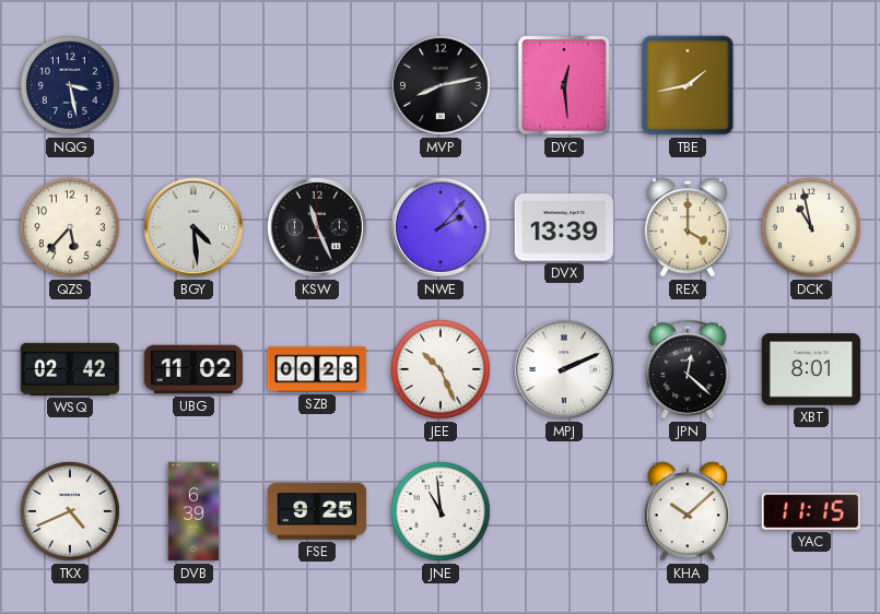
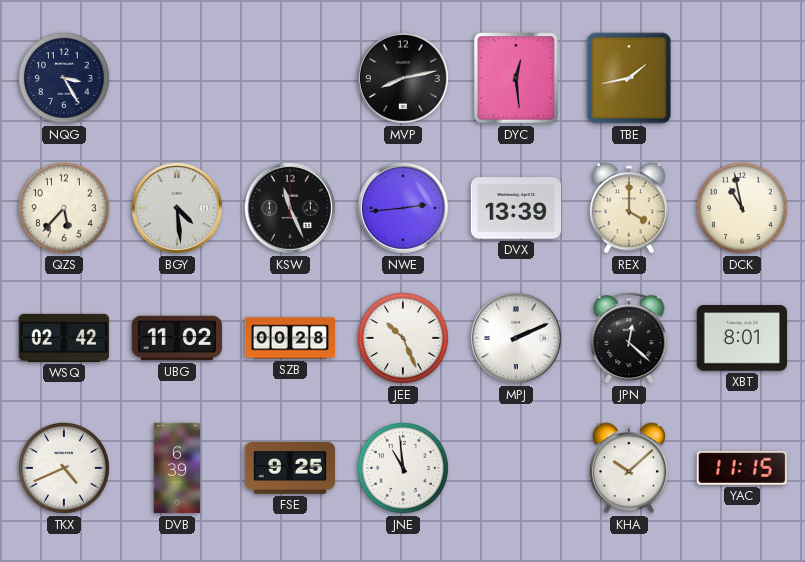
NQG: 3:28 -> 3:25
NWE: 2:07 -> 2:44
